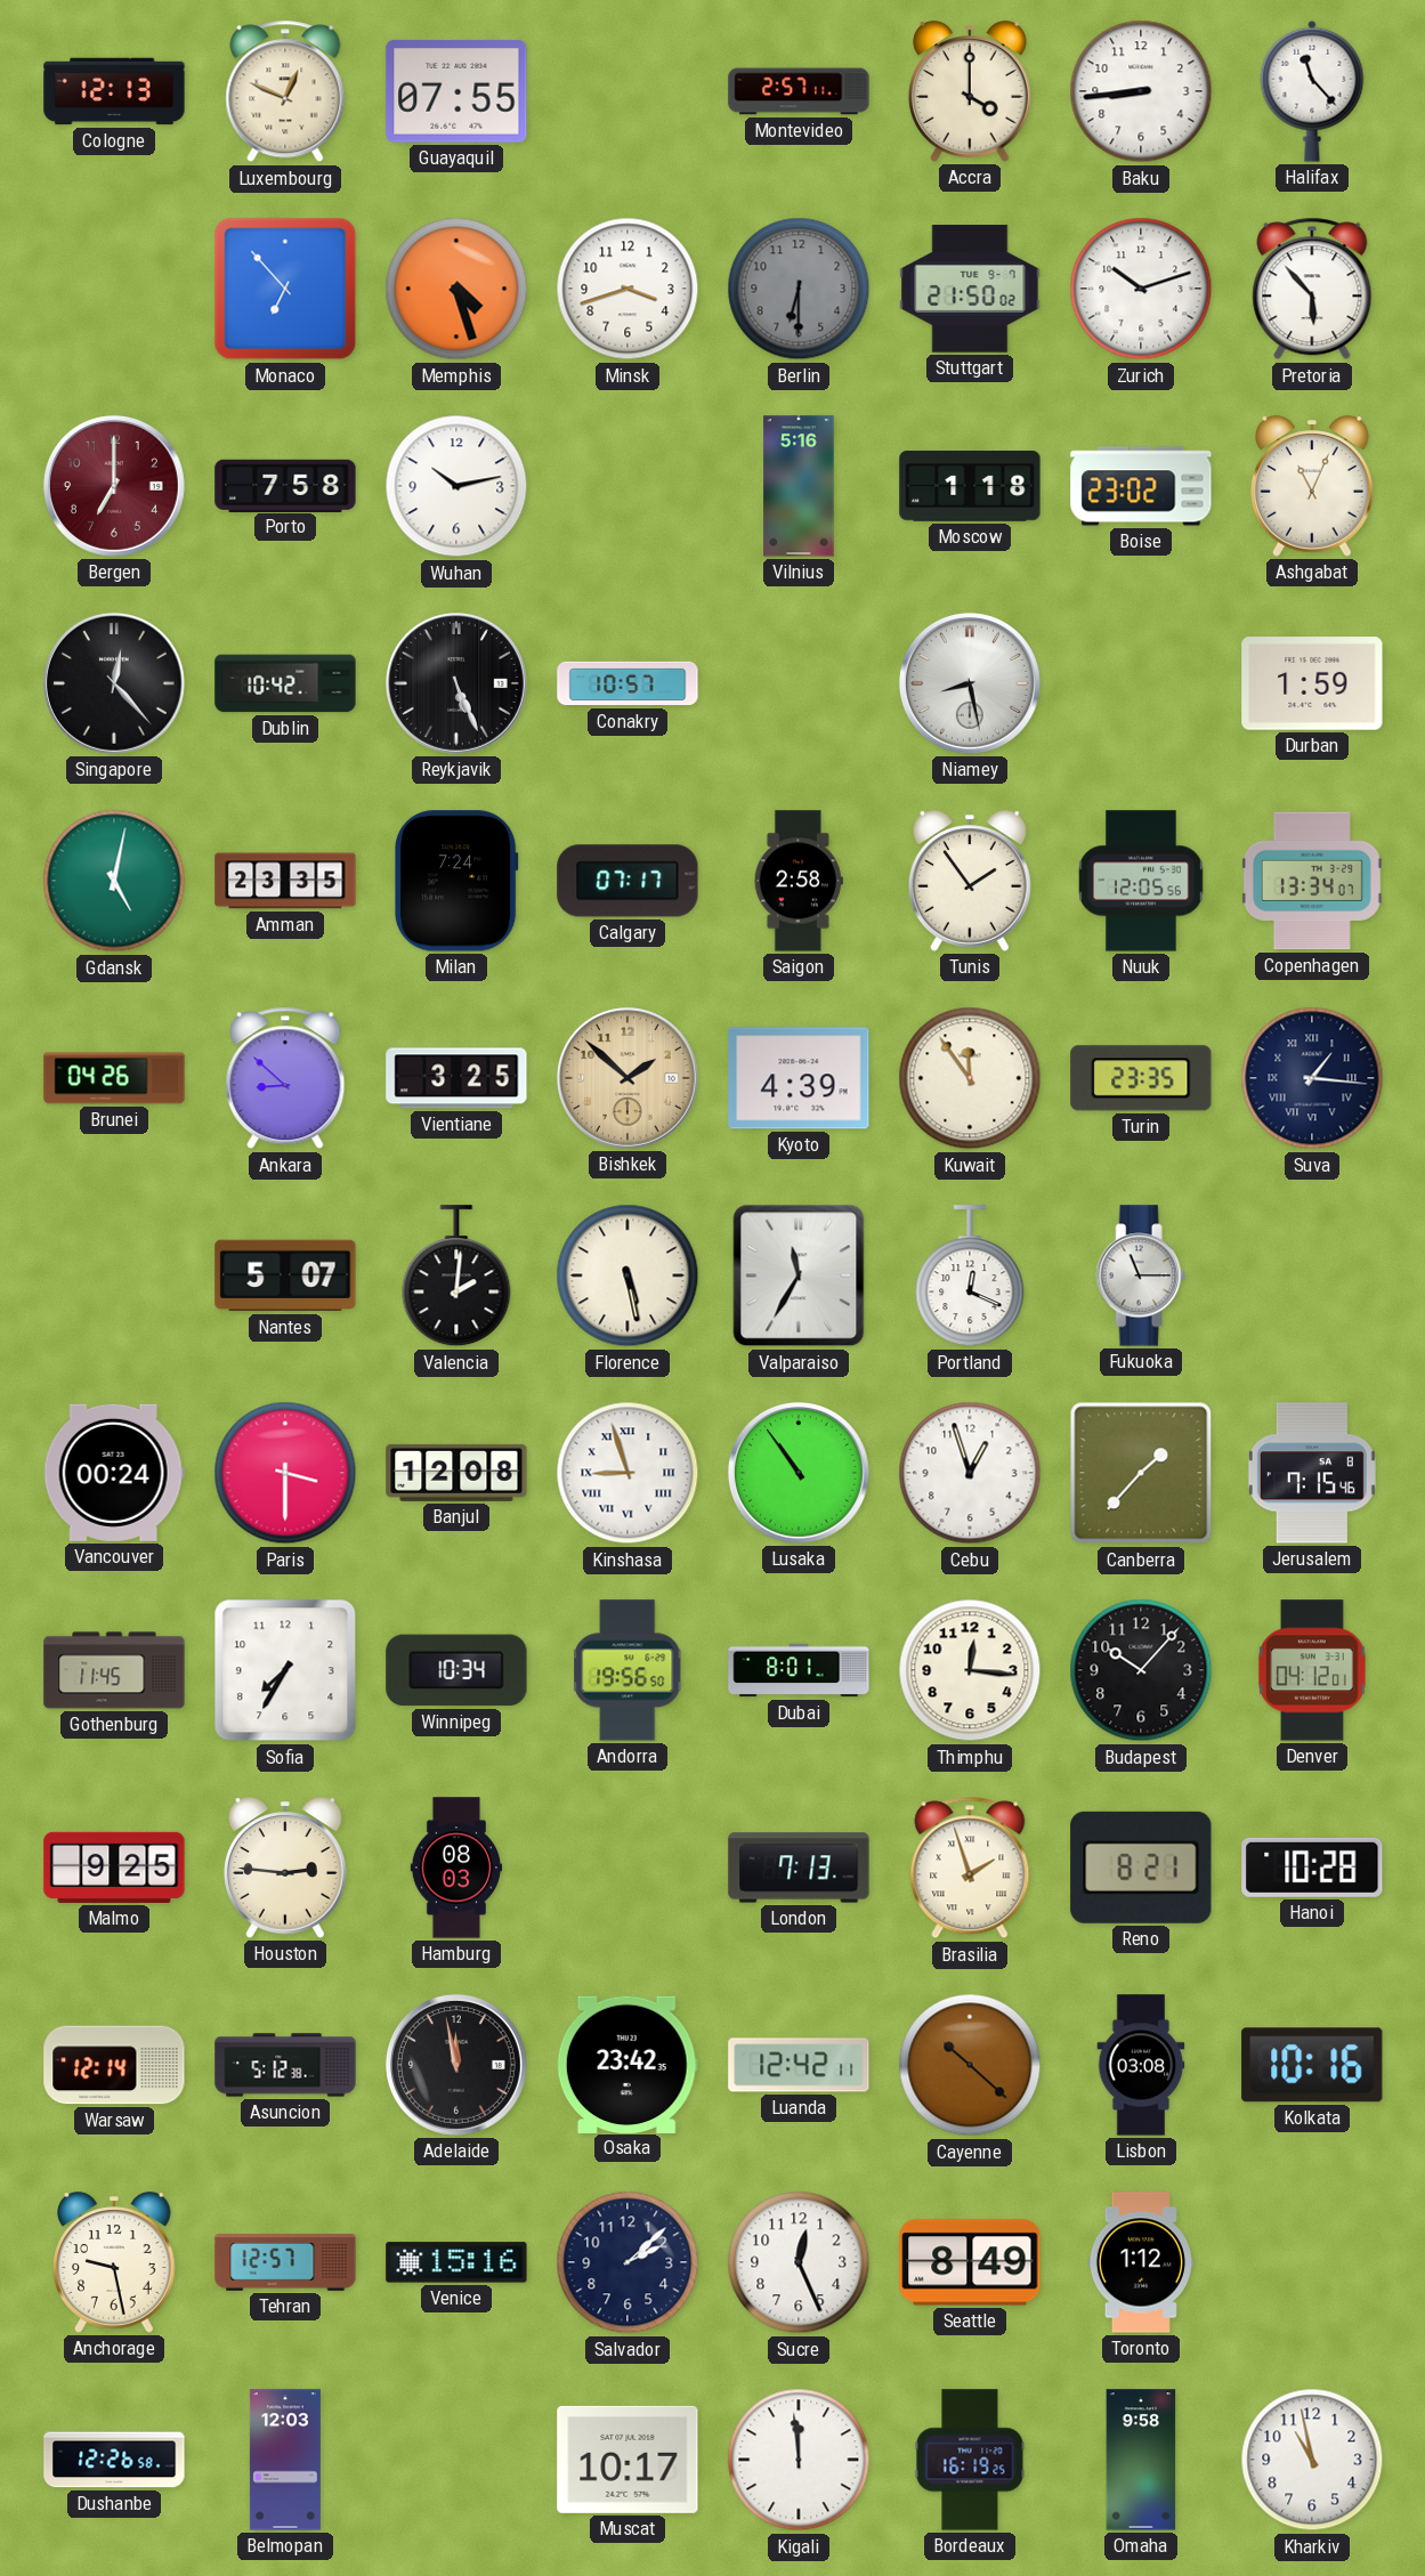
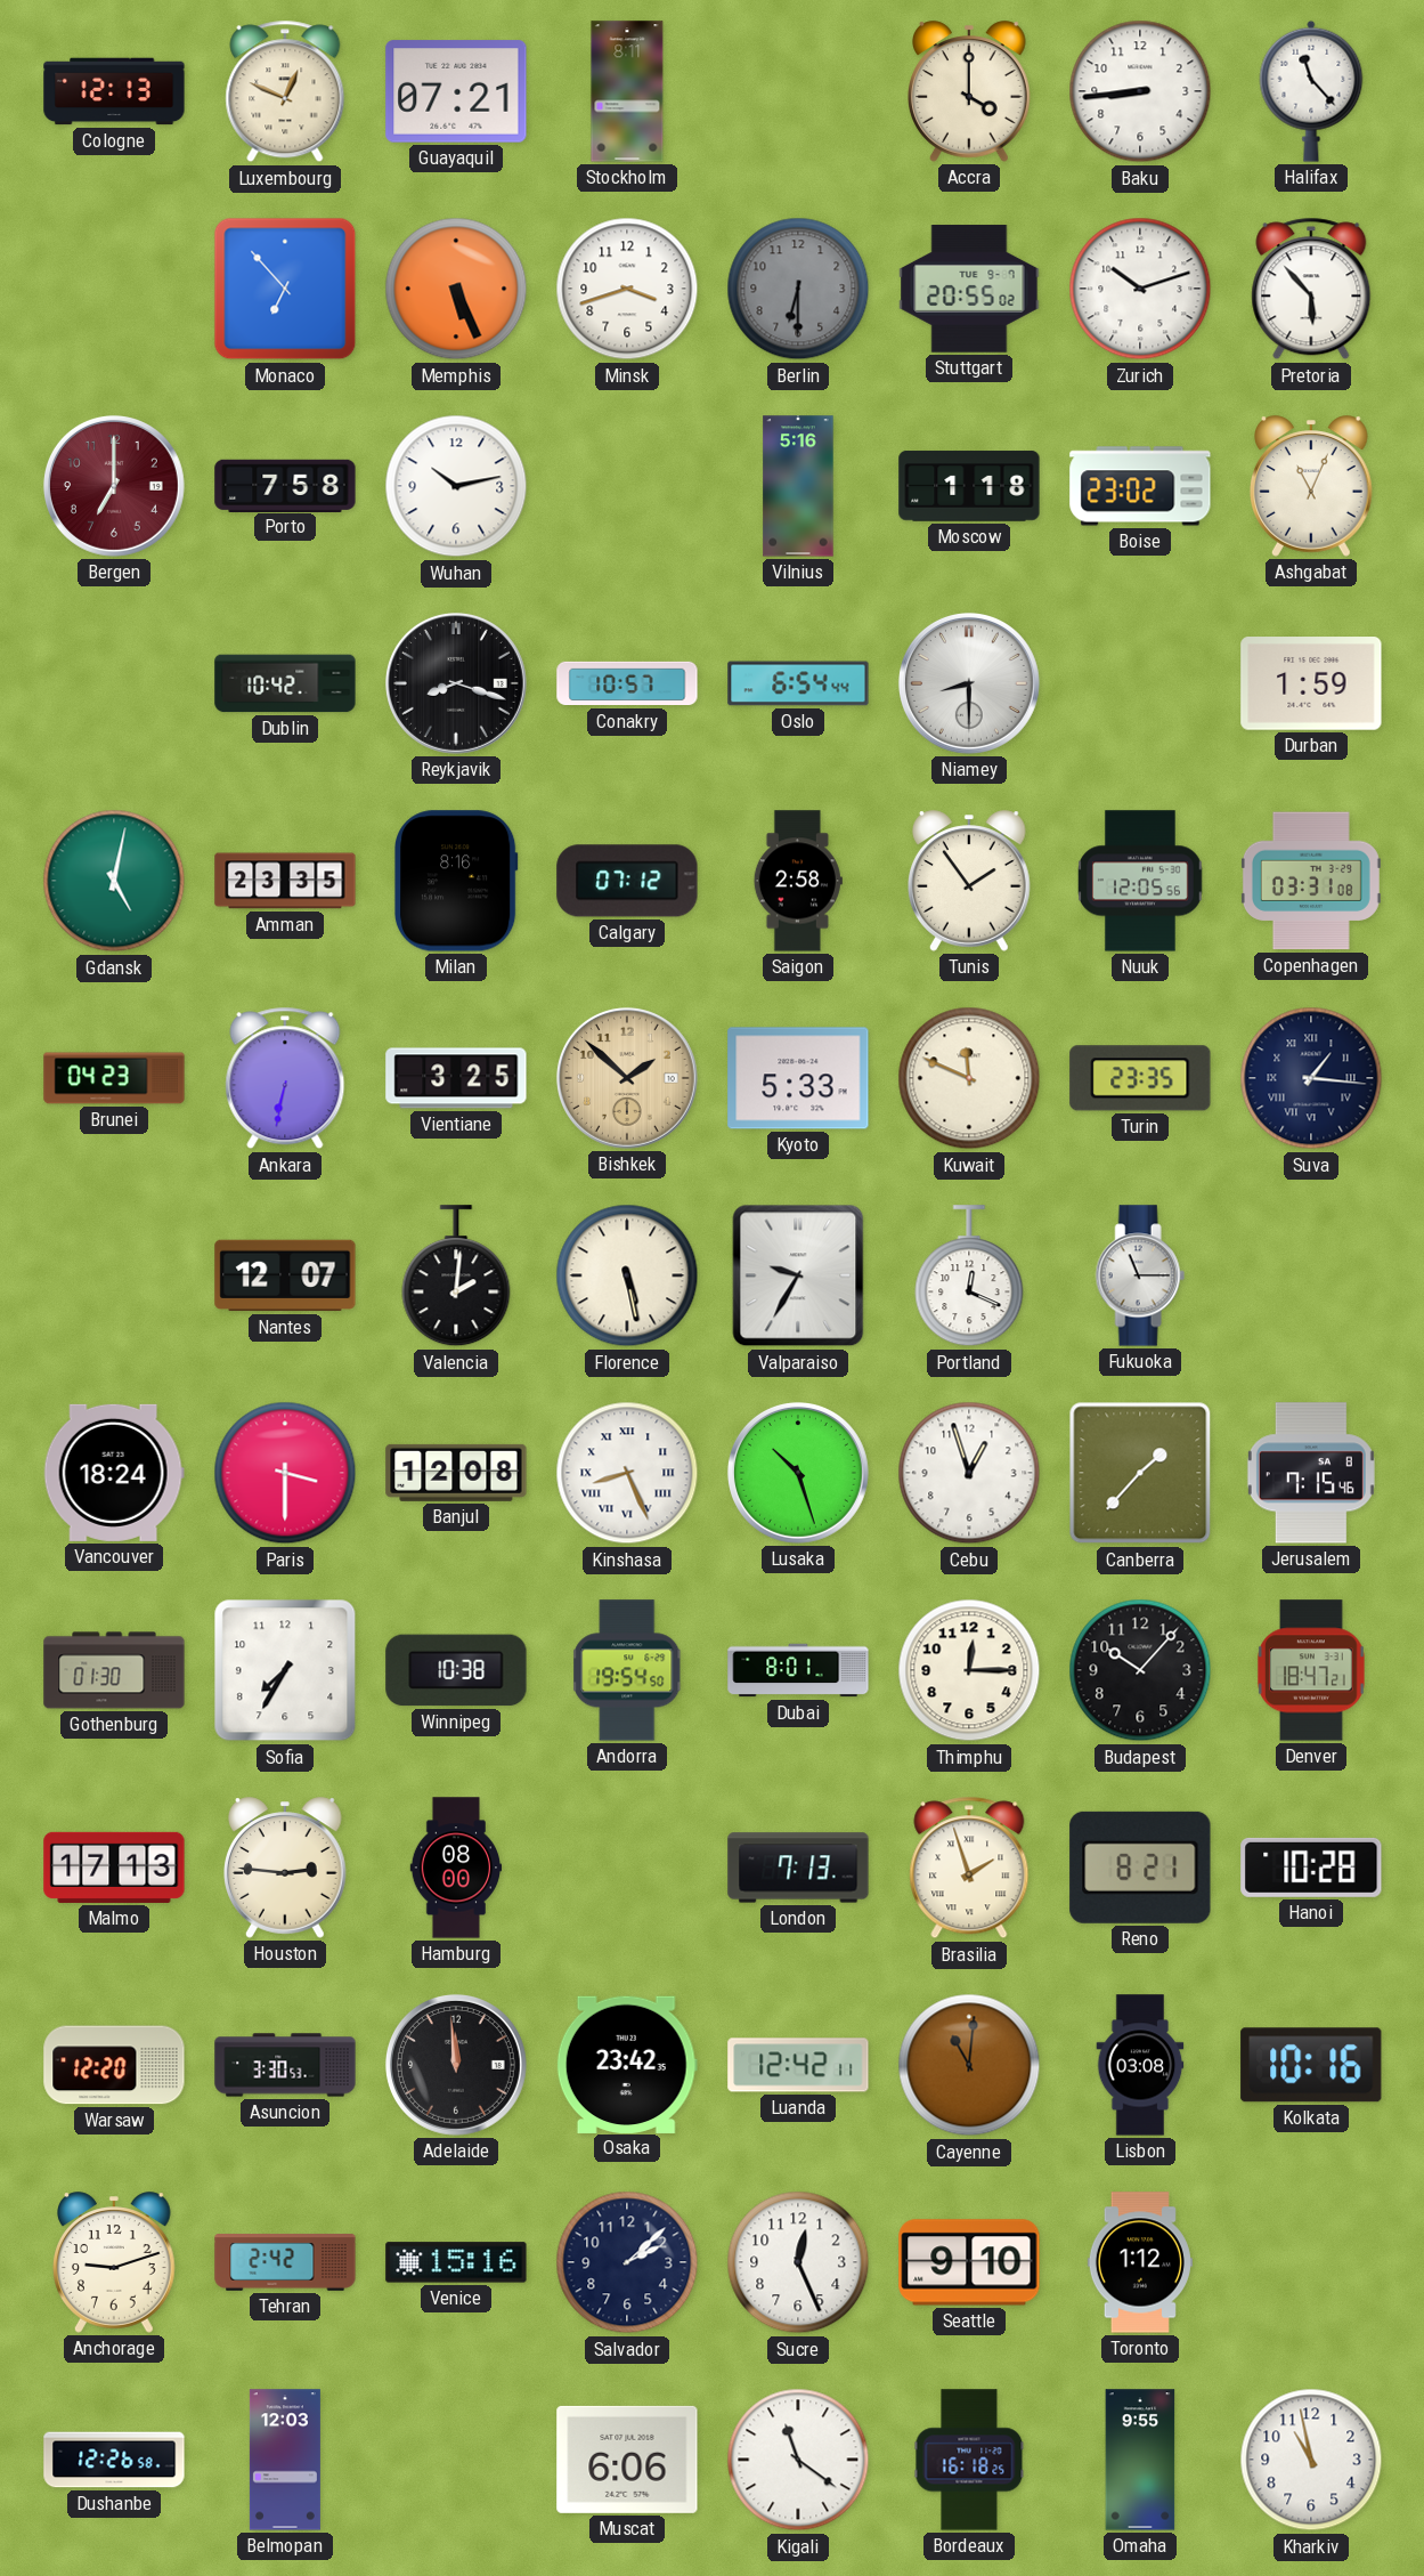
Guayaquil: 07:55 -> 07:21
Stockholm: none -> 8:11
Montevideo: 2:57 -> none
Memphis: 4:27 -> 5:26
Stuttgart: 21:50 -> 20:55
Singapore: 12:23 -> none
Reykjavik: 5:26 -> 8:18
Oslo: none -> 6:54
Niamey: 8:28 -> 8:30
Milan: 7:24 -> 8:16
Calgary: 07:17 -> 07:12
Copenhagen: 13:34 -> 03:31
Brunei: 04:26 -> 04:23
Ankara: 8:52 -> 6:32
Kyoto: 4:39 -> 5:33
Kuwait: 11:54 -> 11:49
Nantes: 5:07 -> 12:07
Valparaiso: 11:35 -> 9:35
Vancouver: 00:24 -> 18:24
Kinshasa: 8:57 -> 8:26
Lusaka: 10:54 -> 10:27
Gothenburg: 11:45 -> 01:30
Winnipeg: 10:34 -> 10:38
Andorra: 19:56 -> 19:54
Thimphu: 12:16 -> 12:15
Denver: 04:12 -> 18:47
Malmo: 9:25 -> 17:13
Hamburg: 08:03 -> 08:00
Warsaw: 12:14 -> 12:20
Asuncion: 5:12 -> 3:30
Adelaide: 11:58 -> 11:59
Cayenne: 10:22 -> 11:01
Anchorage: 9:28 -> 9:12
Tehran: 12:57 -> 2:42
Seattle: 8:49 -> 9:10
Muscat: 10:17 -> 6:06
Kigali: 11:59 -> 11:21
Bordeaux: 16:19 -> 16:18
Omaha: 9:58 -> 9:55
